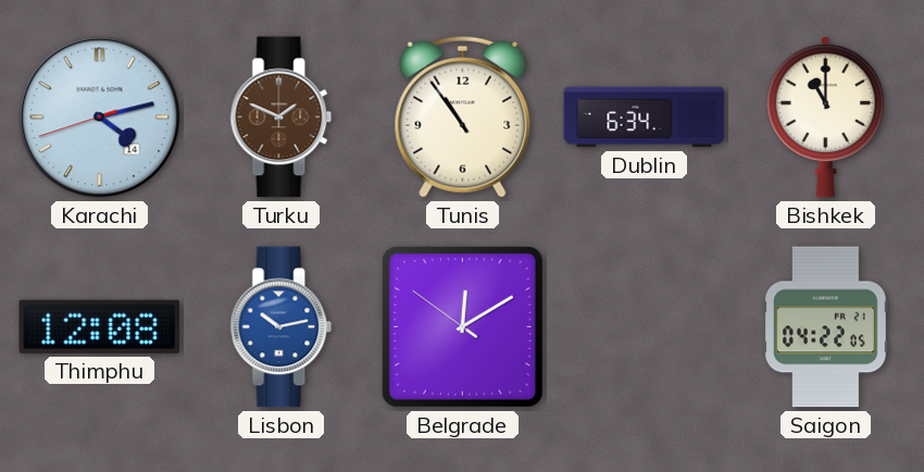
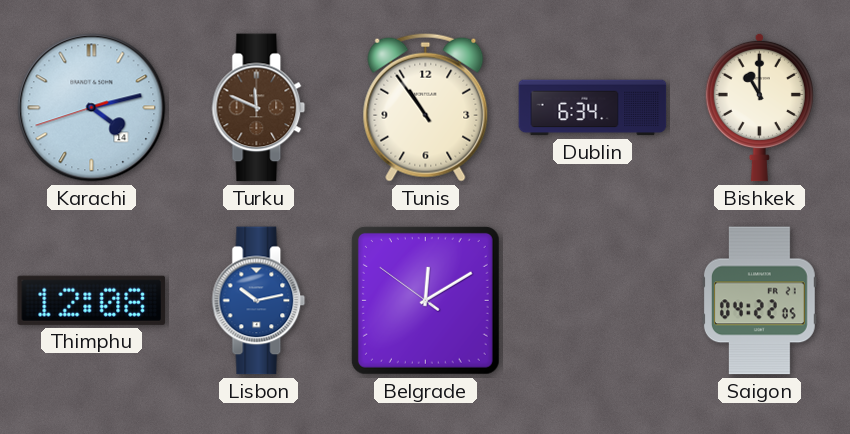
Turku: 1:49 -> 11:49
